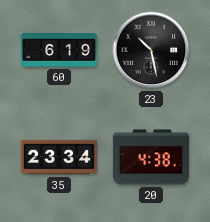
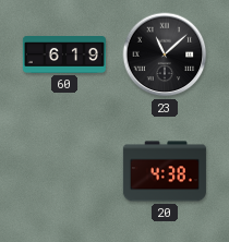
23: 10:28 -> 11:08
35: 23:34 -> none
